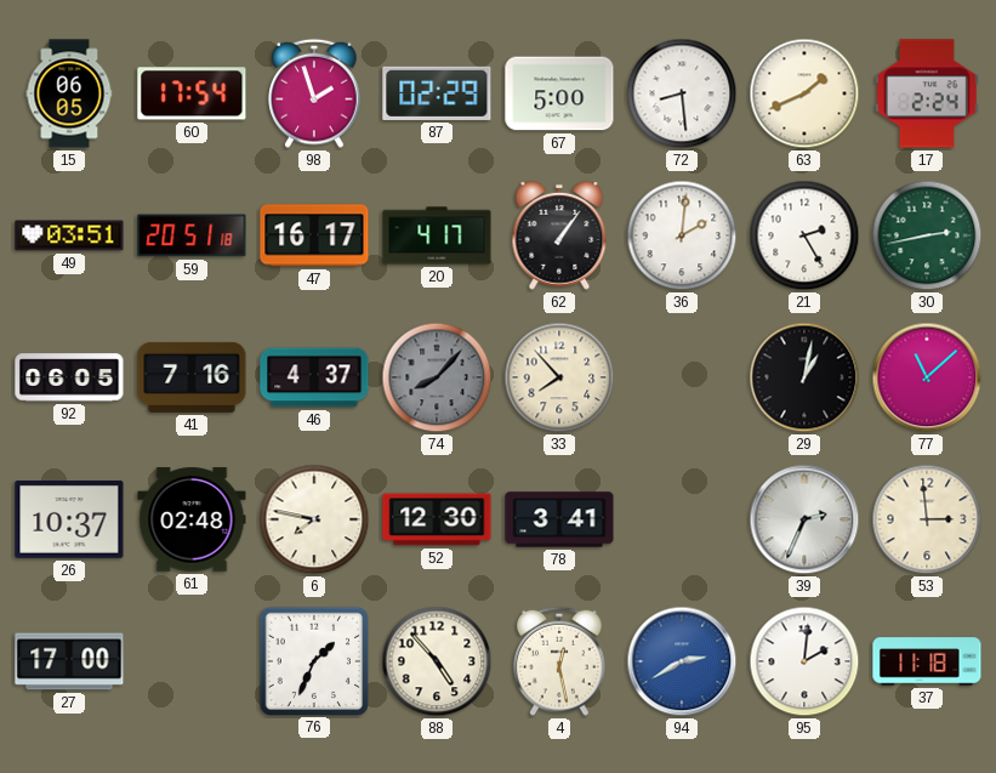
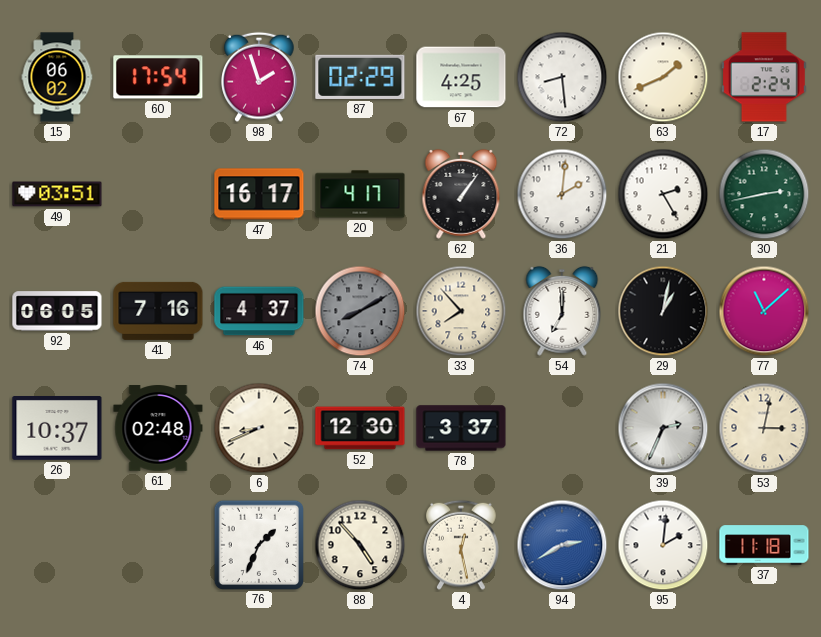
15: 06:05 -> 06:02
67: 5:00 -> 4:25
59: 20:51 -> none
74: 8:07 -> 8:10
54: none -> 7:00
6: 7:47 -> 8:41
78: 3:41 -> 3:37
53: 2:59 -> 3:02
27: 17:00 -> none
